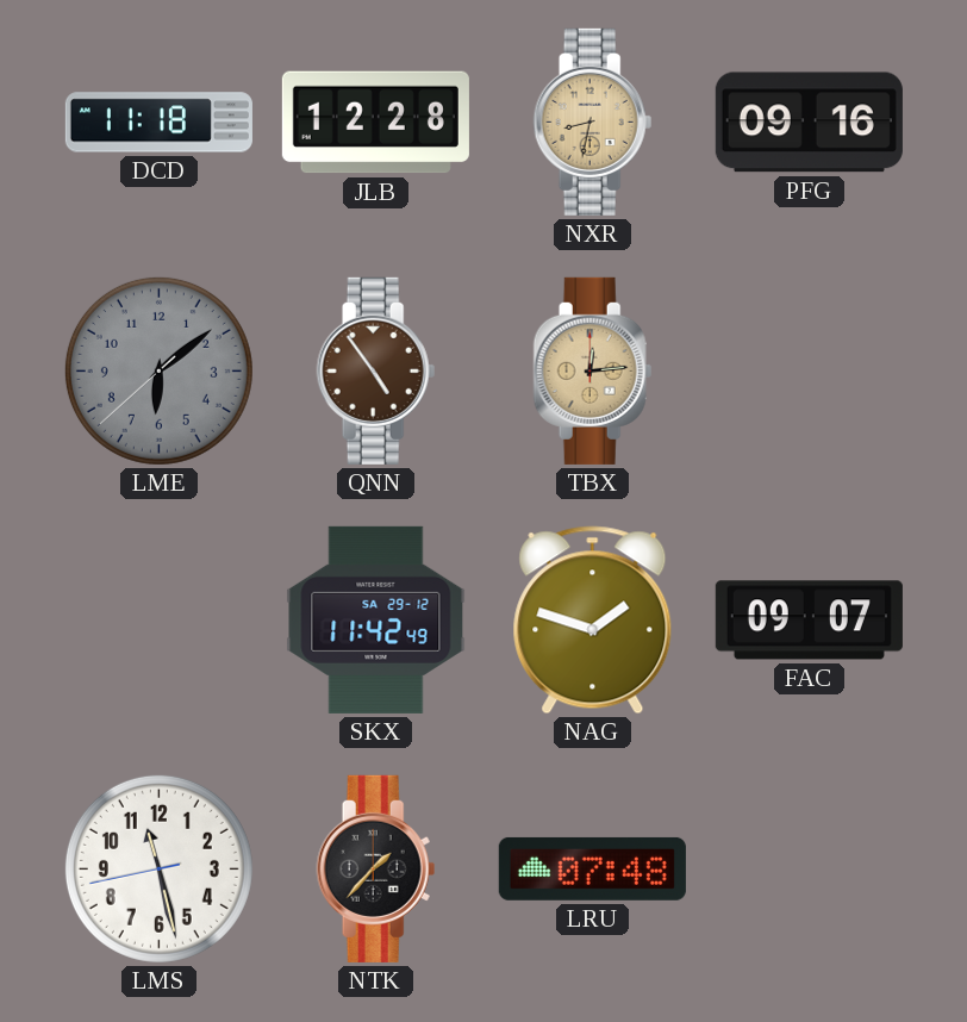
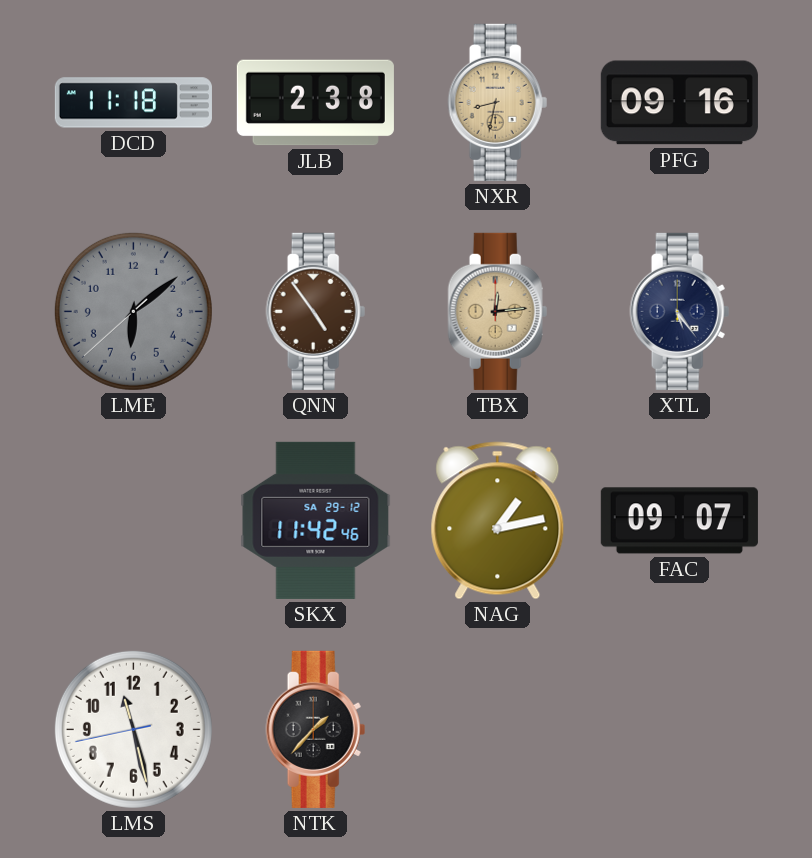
JLB: 12:28 -> 2:38
XTL: none -> 5:24
SKX: 11:42:49 -> 11:42:46
NAG: 1:48 -> 1:13
LRU: 07:48 -> none
